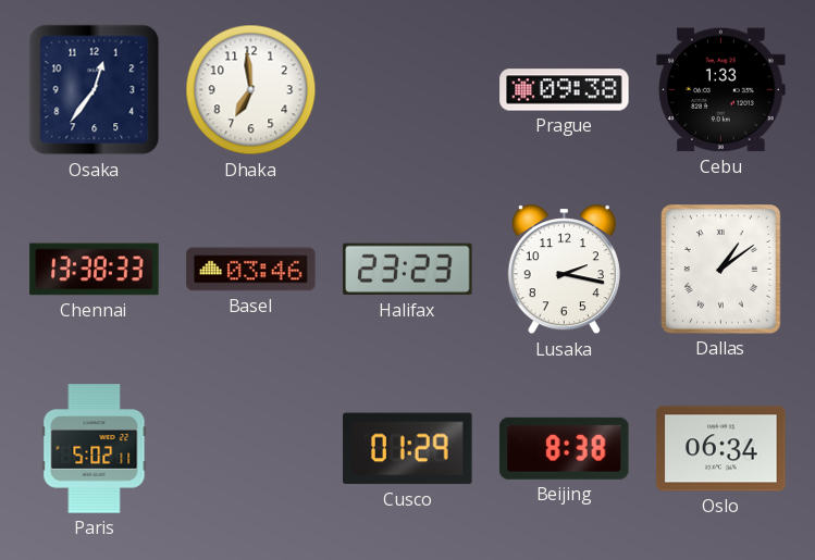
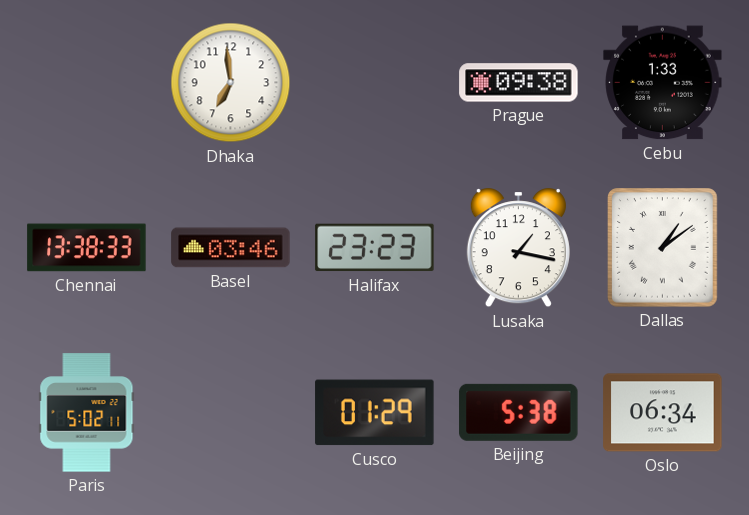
Osaka: 12:36 -> none
Lusaka: 2:17 -> 1:17
Beijing: 8:38 -> 5:38
